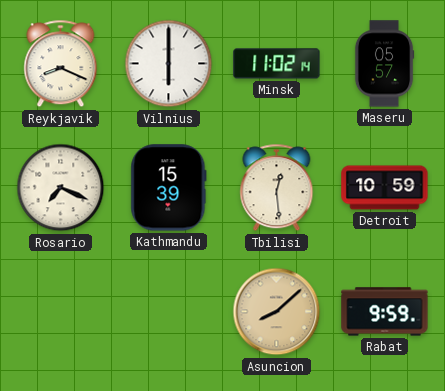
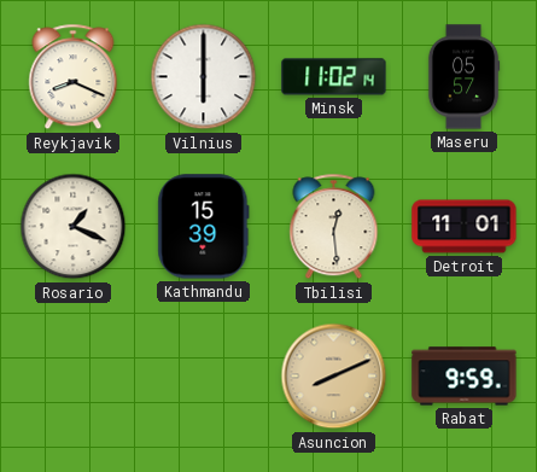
Rosario: 7:19 -> 1:19
Detroit: 10:59 -> 11:01
Asuncion: 8:08 -> 8:11
